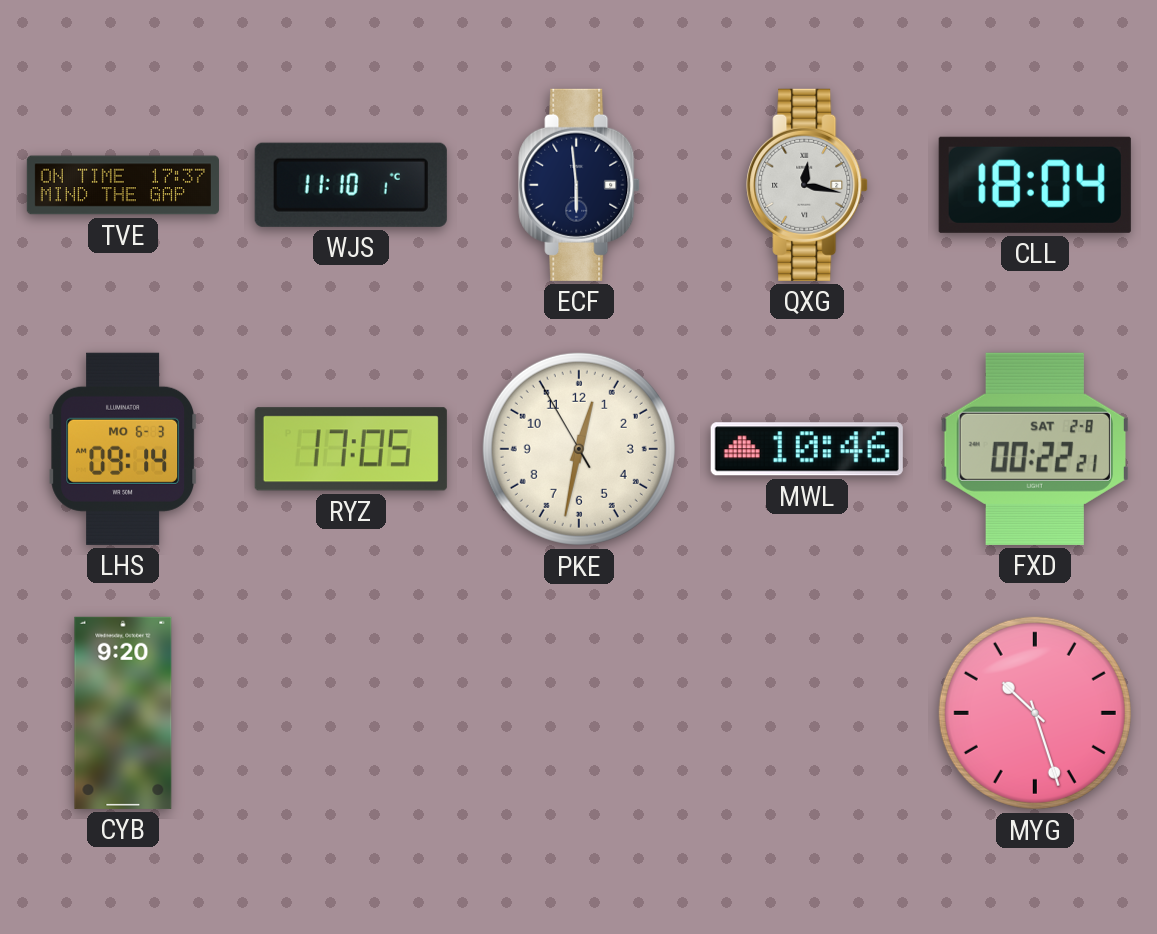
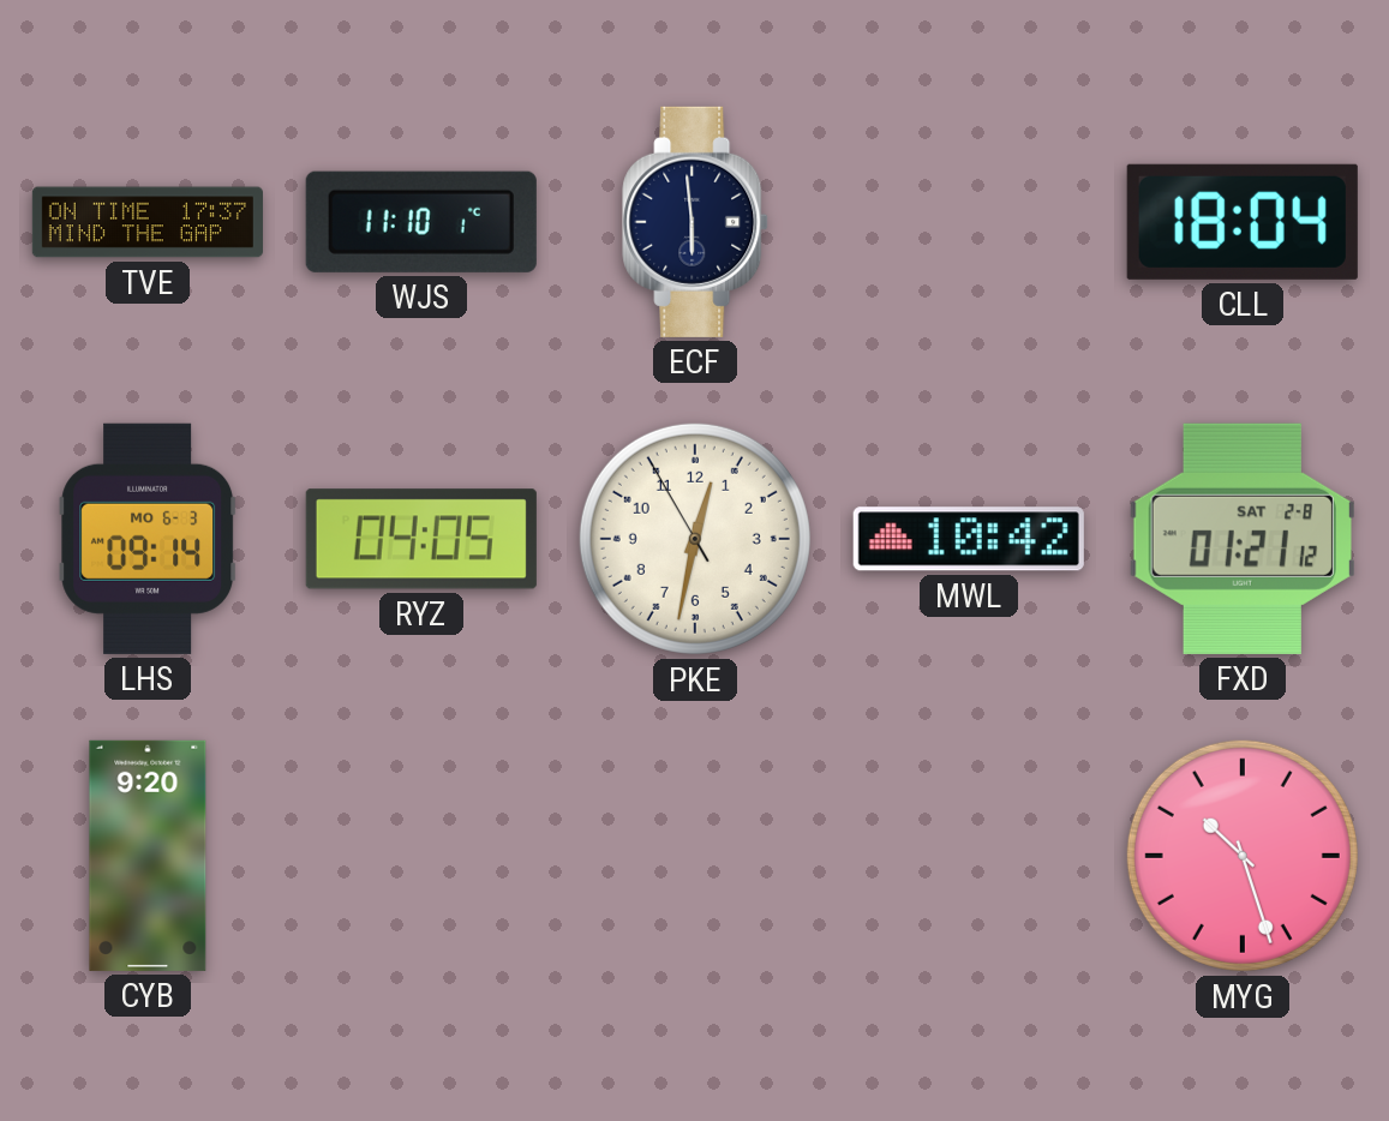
QXG: 12:17 -> none
RYZ: 17:05 -> 04:05
MWL: 10:46 -> 10:42
FXD: 00:22 -> 01:21
